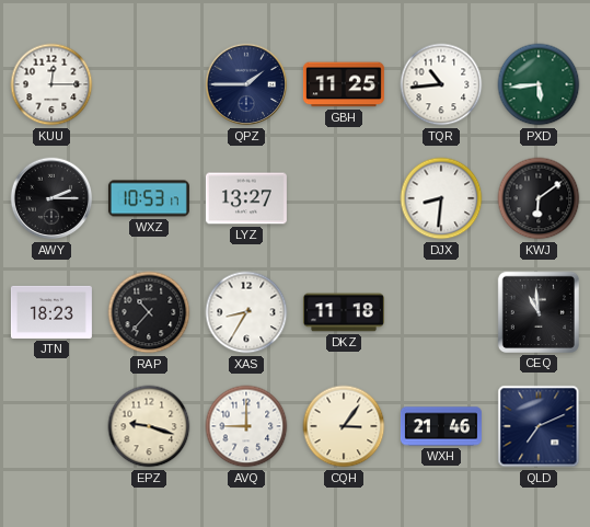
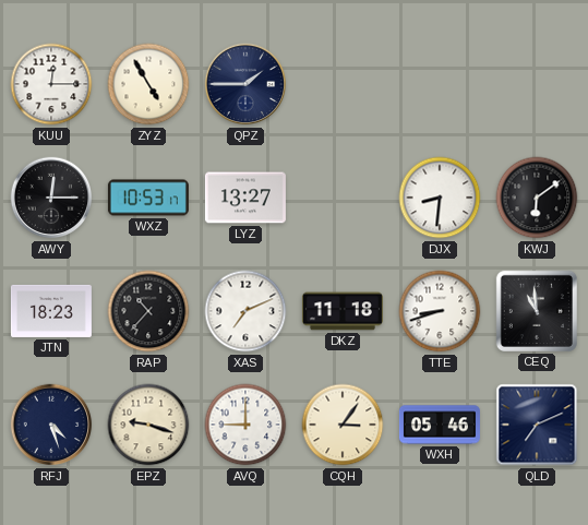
ZYZ: none -> 4:55
GBH: 11:25 -> none
TQR: 10:44 -> none
PXD: 5:44 -> none
AWY: 2:15 -> 12:15
XAS: 8:35 -> 7:11
TTE: none -> 8:42
RFJ: none -> 4:27
WXH: 21:46 -> 05:46
